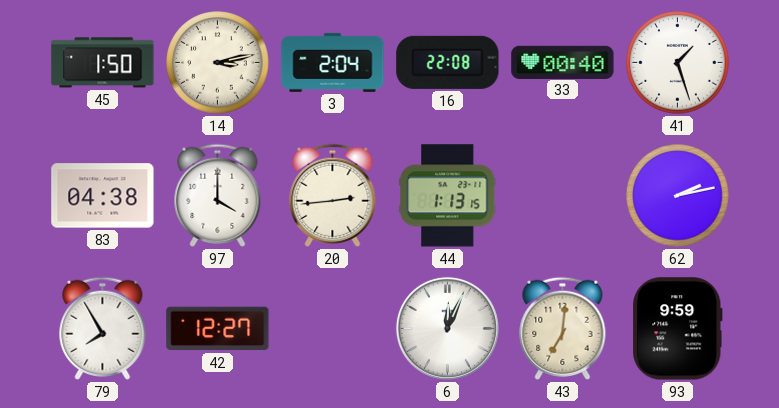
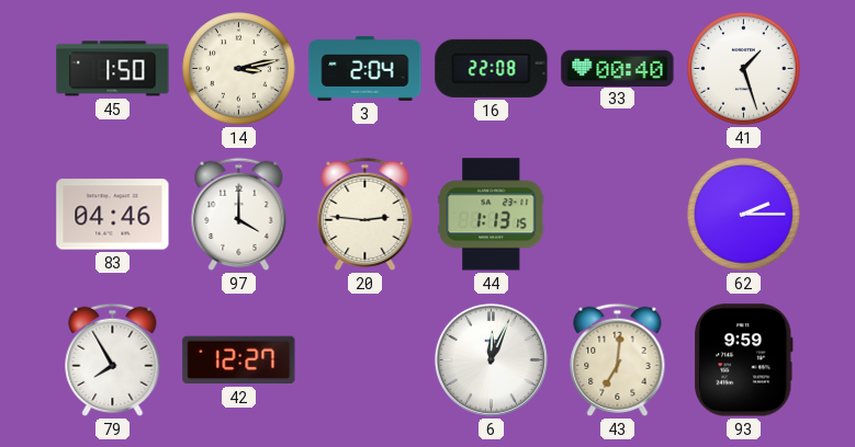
83: 04:38 -> 04:46
20: 2:44 -> 2:46
62: 2:13 -> 2:15
